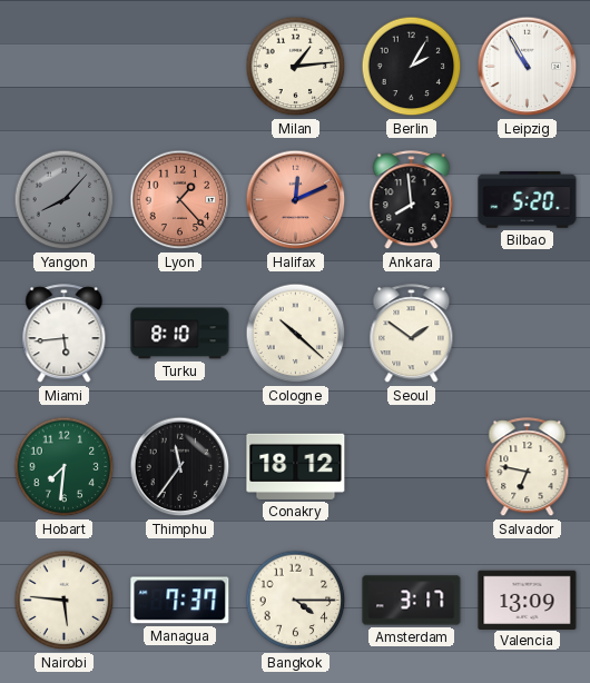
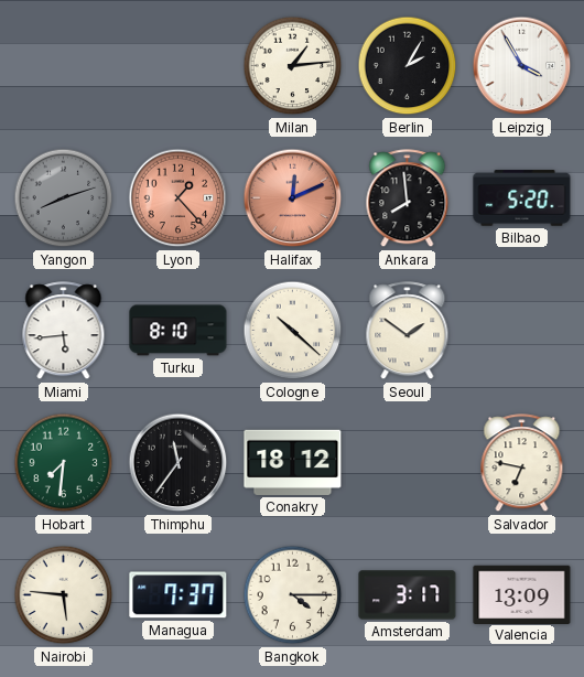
Leipzig: 10:55 -> 3:55
Yangon: 8:07 -> 8:12
